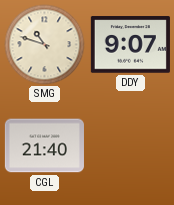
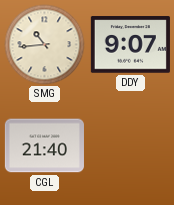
SMG: 10:48 -> 10:44
